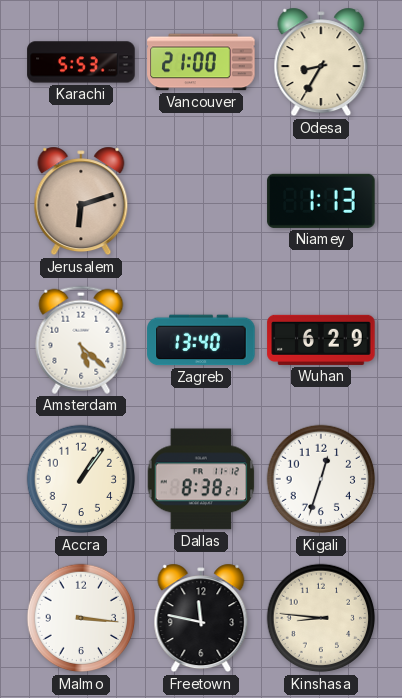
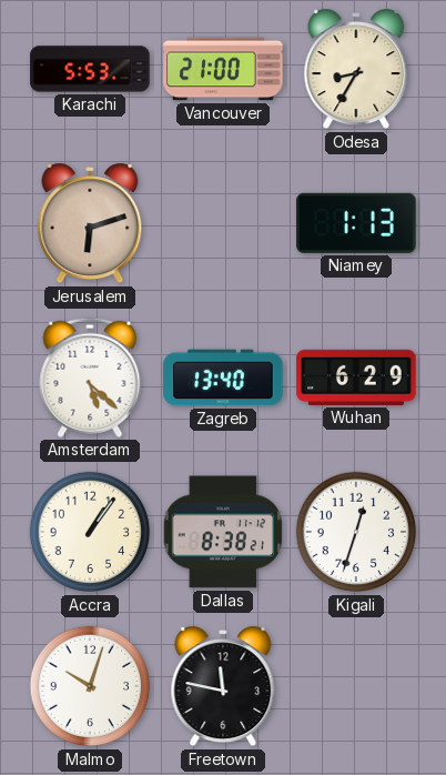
Malmo: 3:16 -> 10:03
Kinshasa: 8:46 -> none
